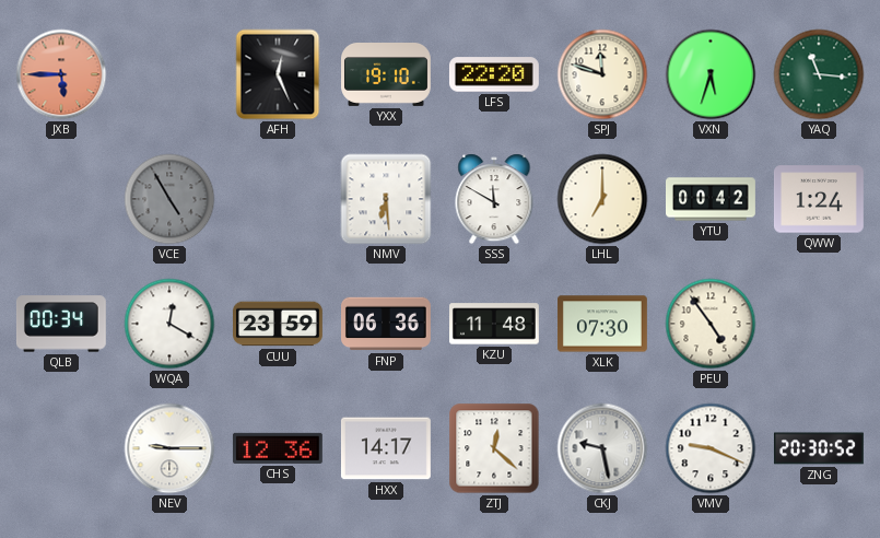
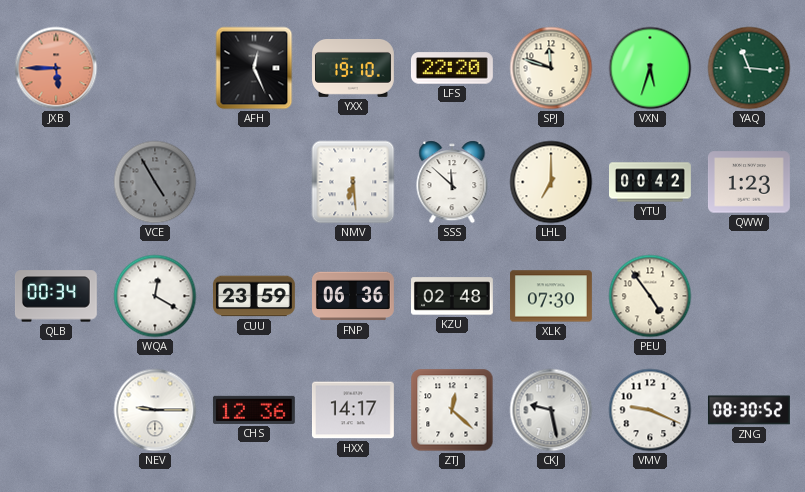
SSS: 11:50 -> 11:52
QWW: 1:24 -> 1:23
KZU: 11:48 -> 02:48
ZNG: 20:30 -> 08:30
